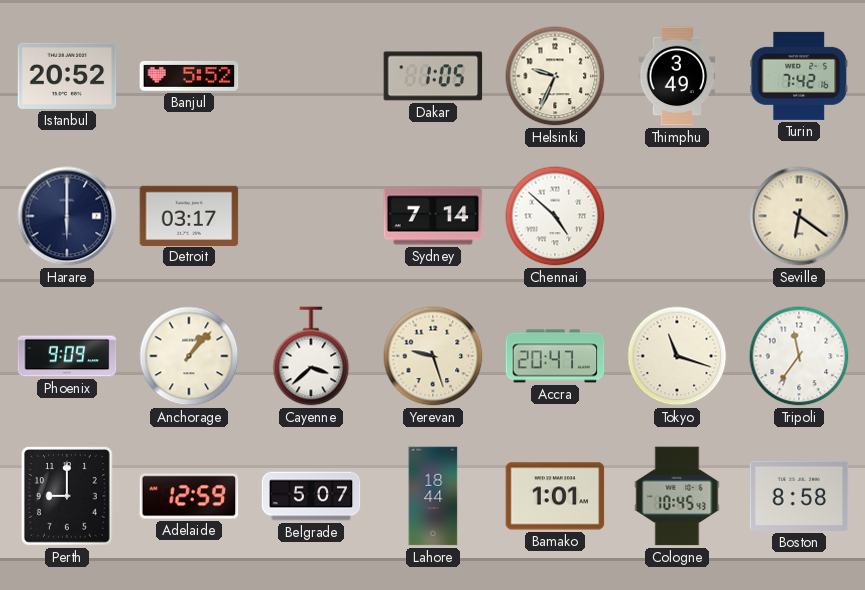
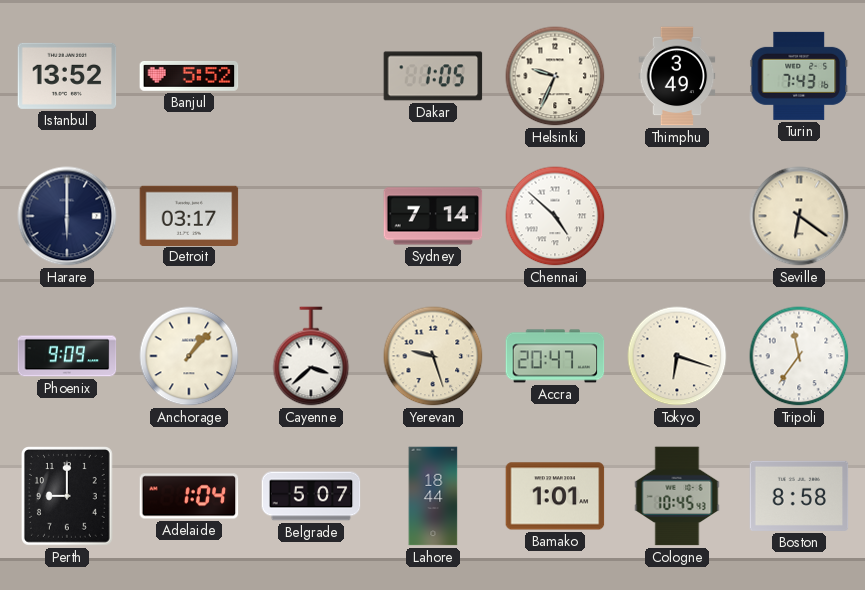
Istanbul: 20:52 -> 13:52
Turin: 7:42 -> 7:43
Tokyo: 11:18 -> 6:18
Adelaide: 12:59 -> 1:04
